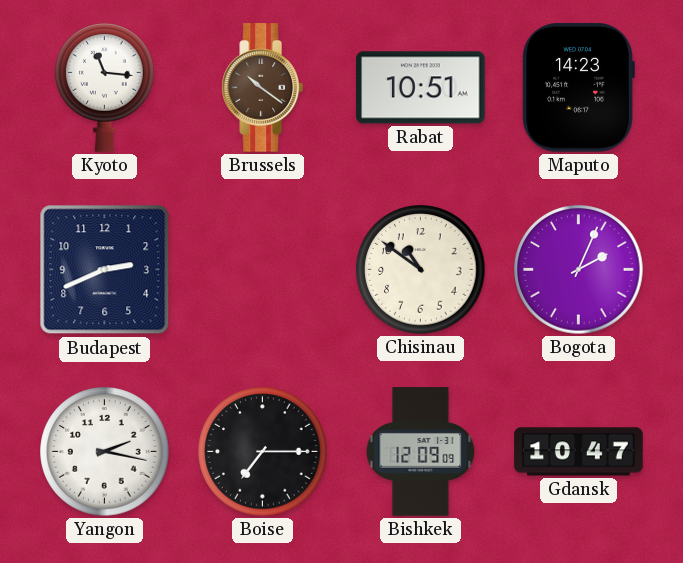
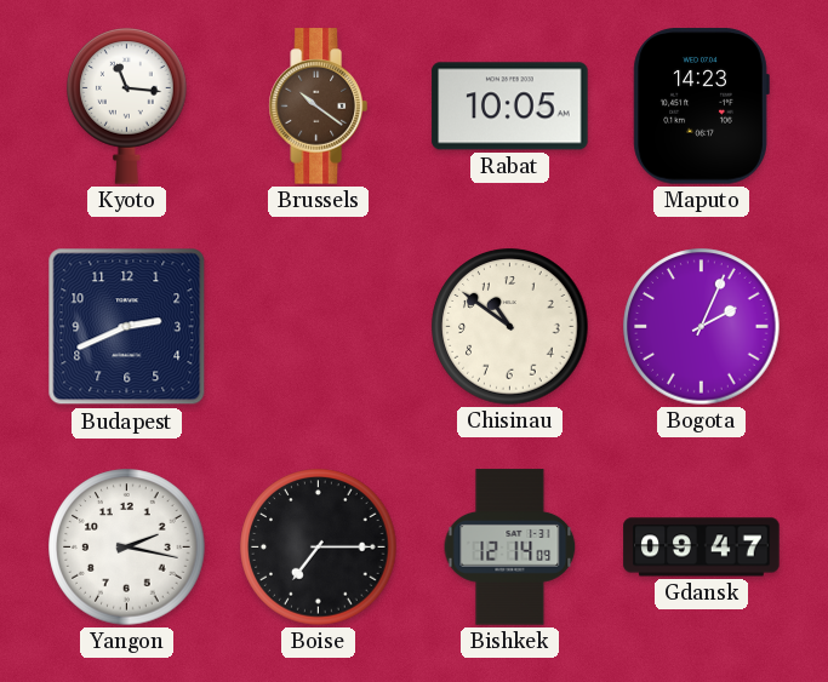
Rabat: 10:51 -> 10:05
Bishkek: 12:09 -> 12:14
Gdansk: 10:47 -> 09:47
